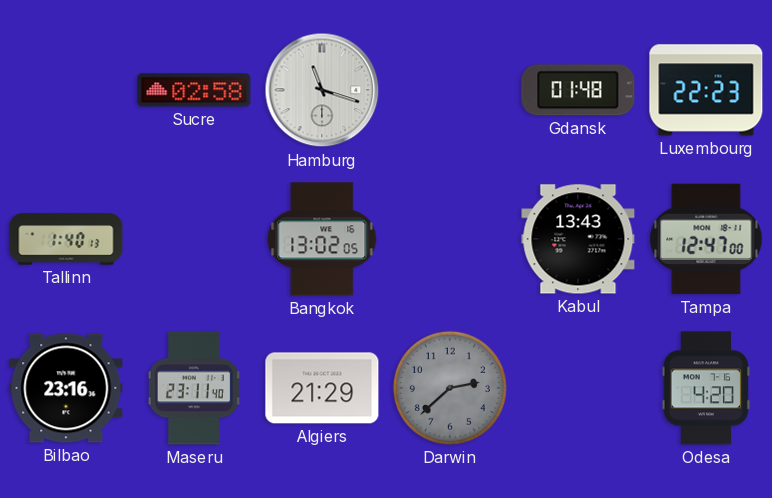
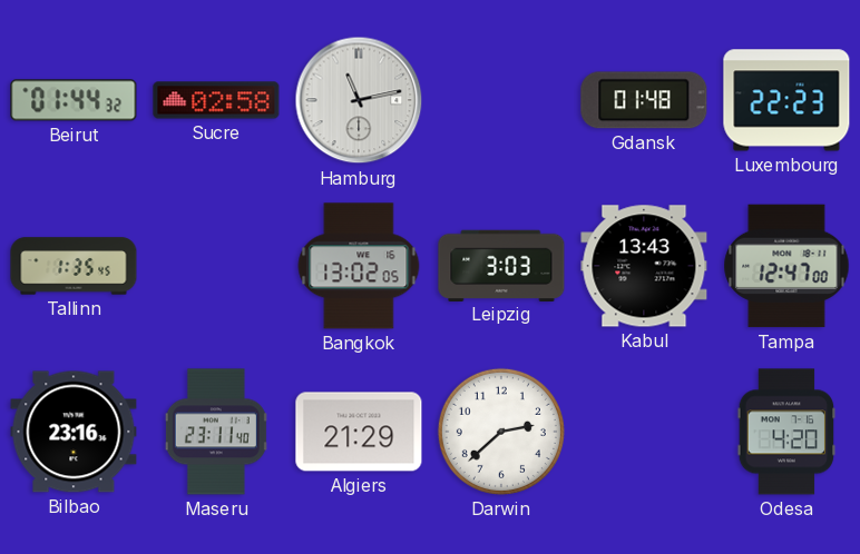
Beirut: none -> 01:44
Hamburg: 11:18 -> 11:13
Tallinn: 1:40 -> 1:35
Leipzig: none -> 3:03
Darwin dial: grey -> white
